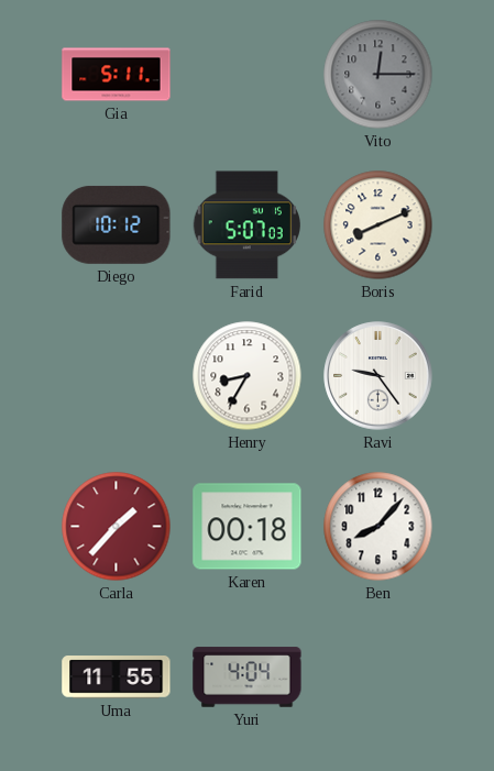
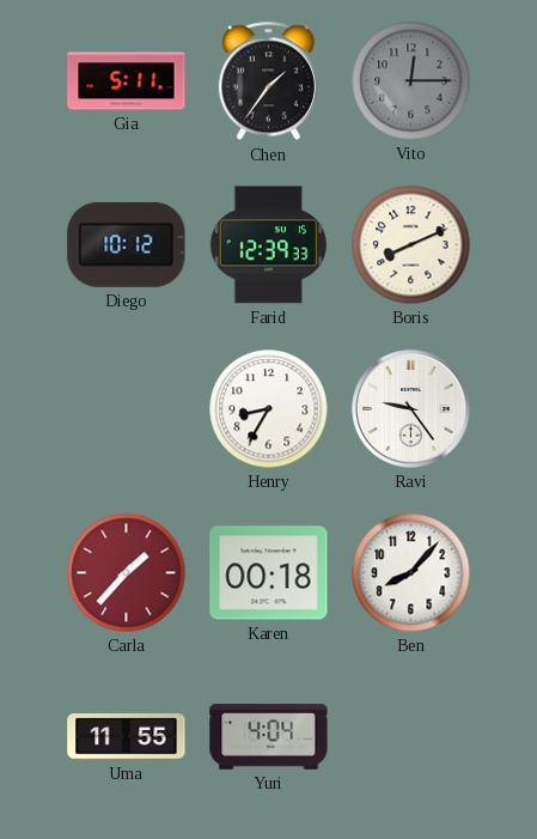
Chen: none -> 1:36
Farid: 5:07 -> 12:39
